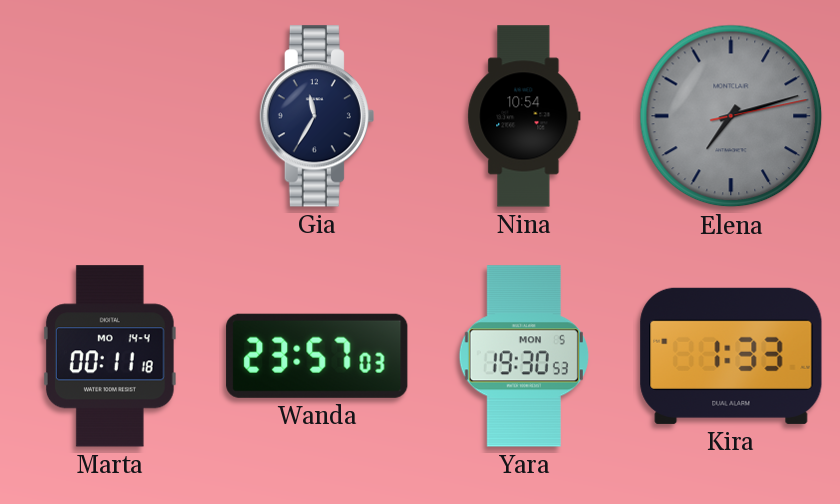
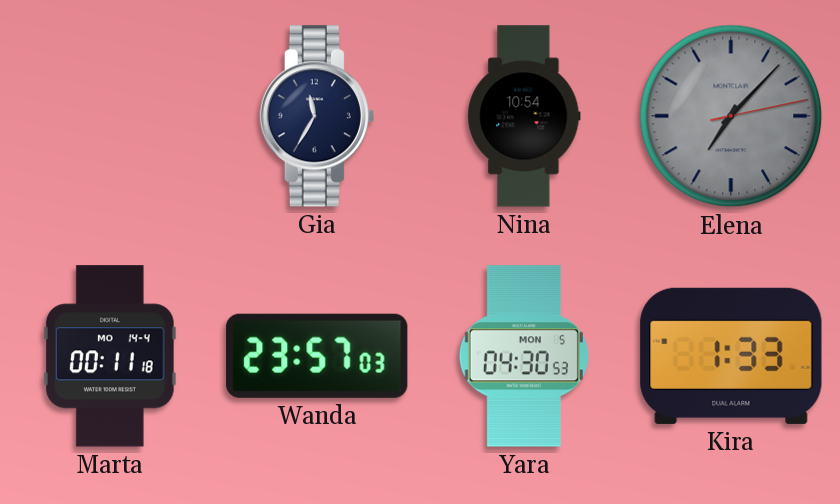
Elena: 7:12 -> 7:07
Yara: 19:30 -> 04:30
